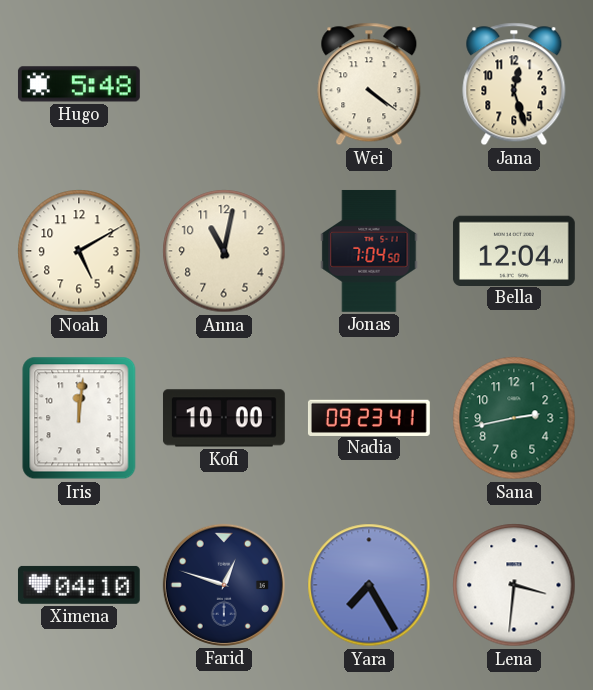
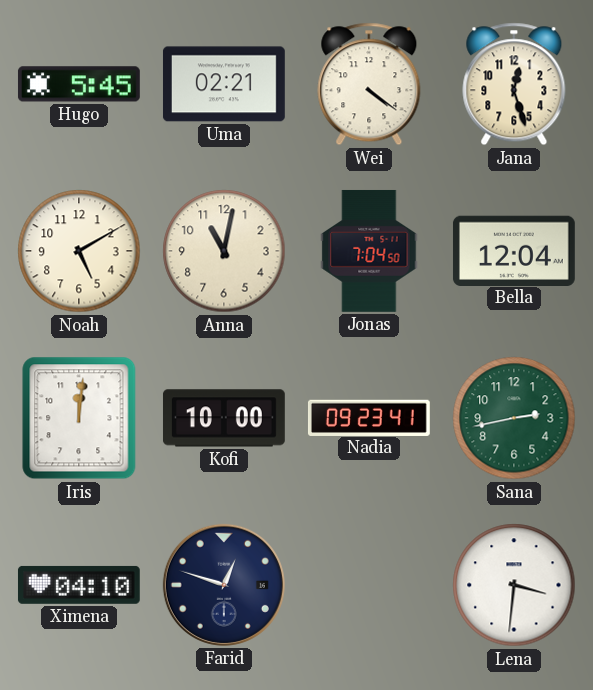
Hugo: 5:48 -> 5:45
Uma: none -> 02:21
Yara: 7:25 -> none
